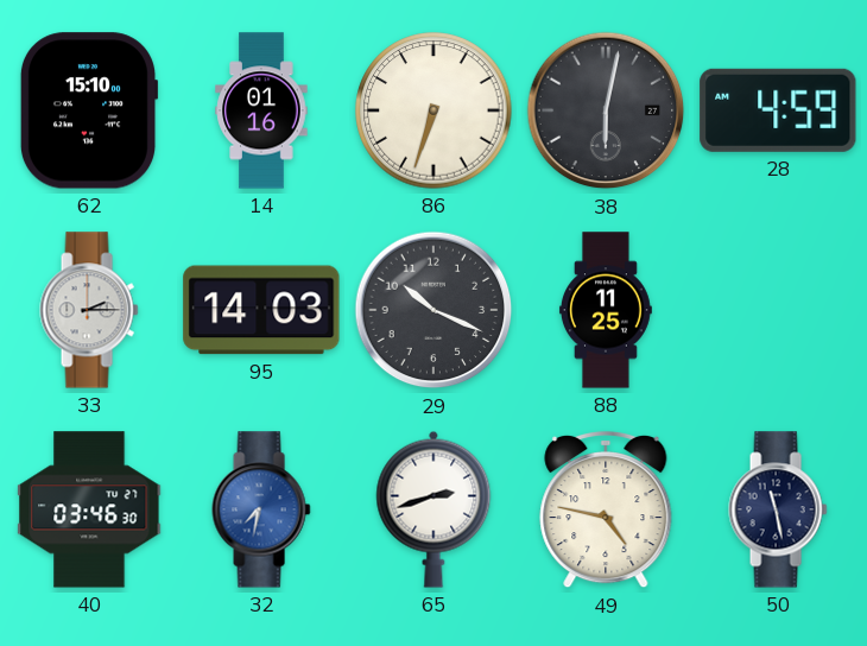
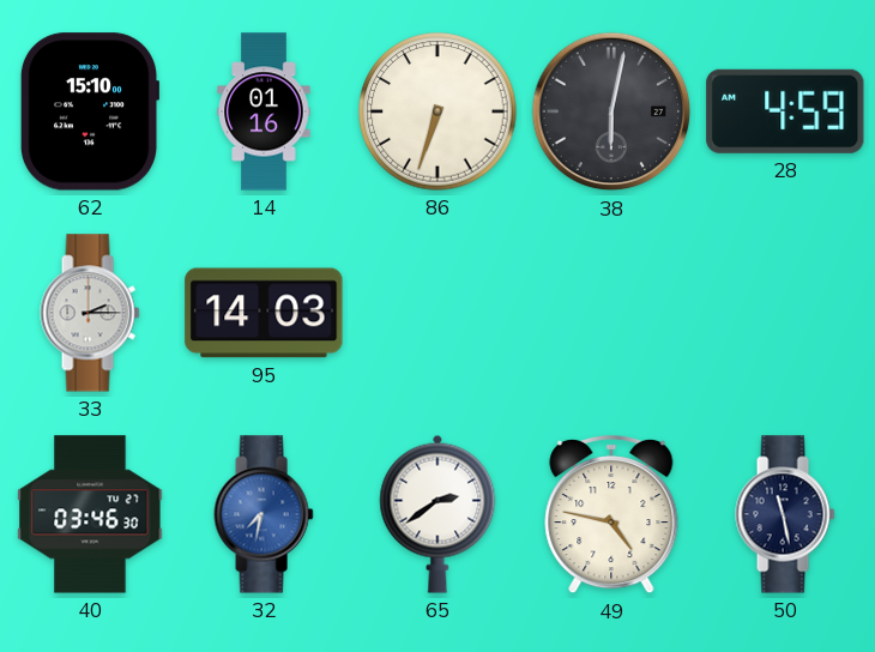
29: 10:19 -> none
88: 11:25 -> none
65: 2:42 -> 2:39
